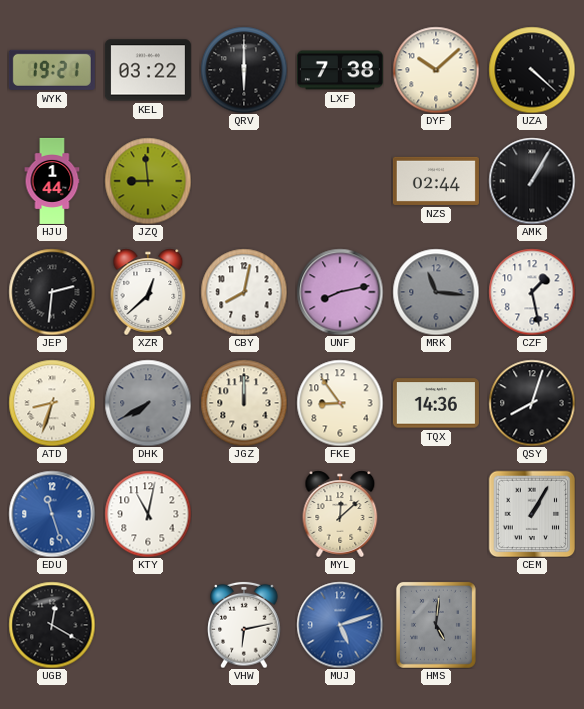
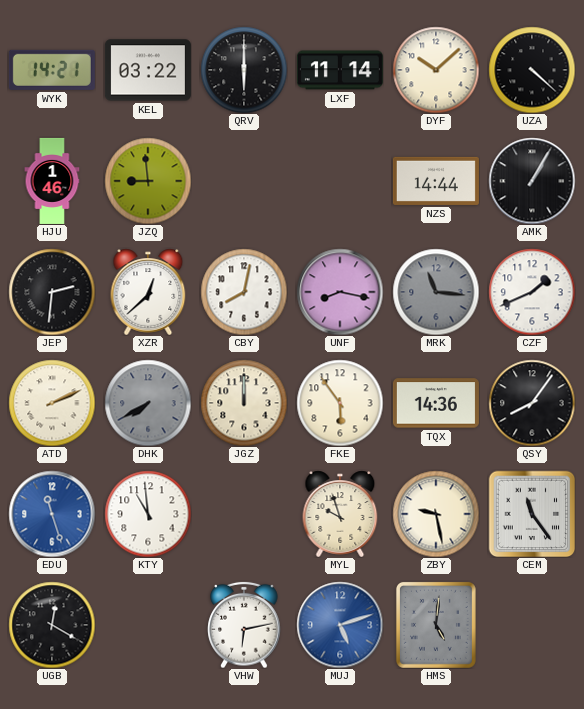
WYK: 19:21 -> 14:21
LXF: 7:38 -> 11:14
HJU: 1:44 -> 1:46
NZS: 02:44 -> 14:44
UNF: 8:13 -> 8:17
CZF: 1:28 -> 1:41
ATD: 8:33 -> 2:11
FKE: 8:54 -> 5:54
QSY: 8:03 -> 8:06
KTY: 11:02 -> 10:59
MYL: 12:08 -> 9:57
ZBY: none -> 9:28
CEM: 1:05 -> 11:24
